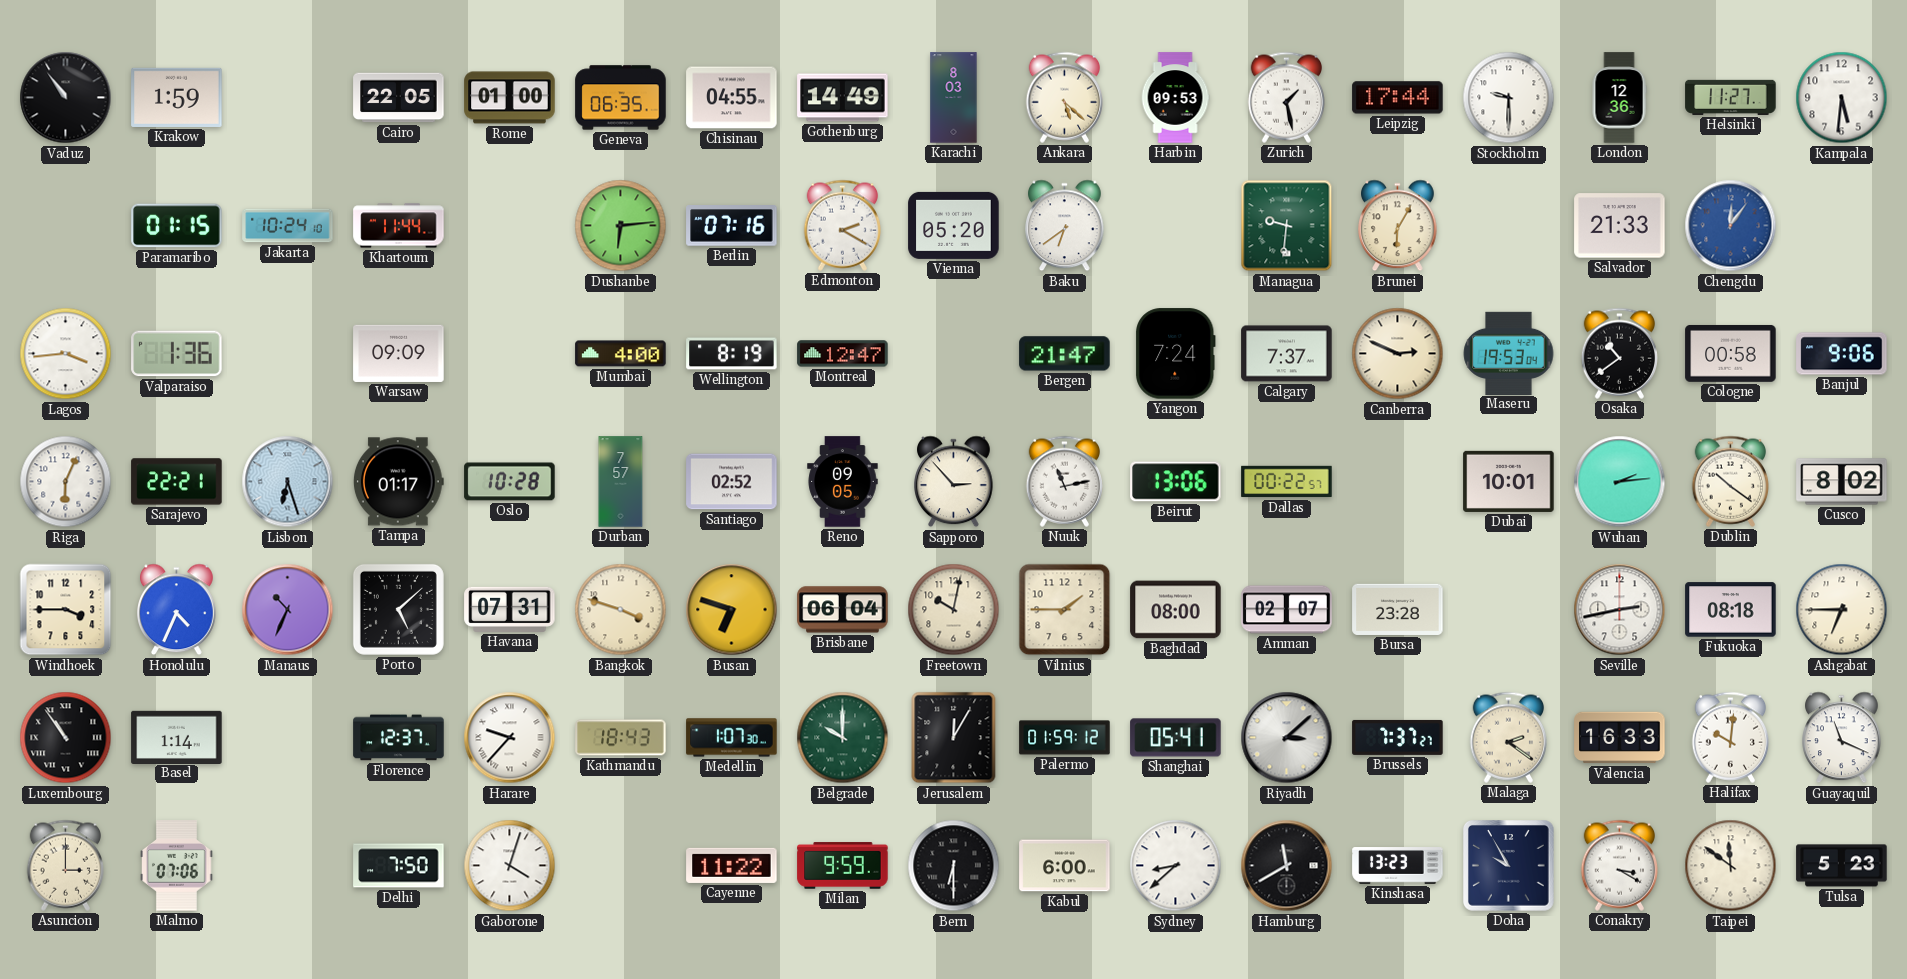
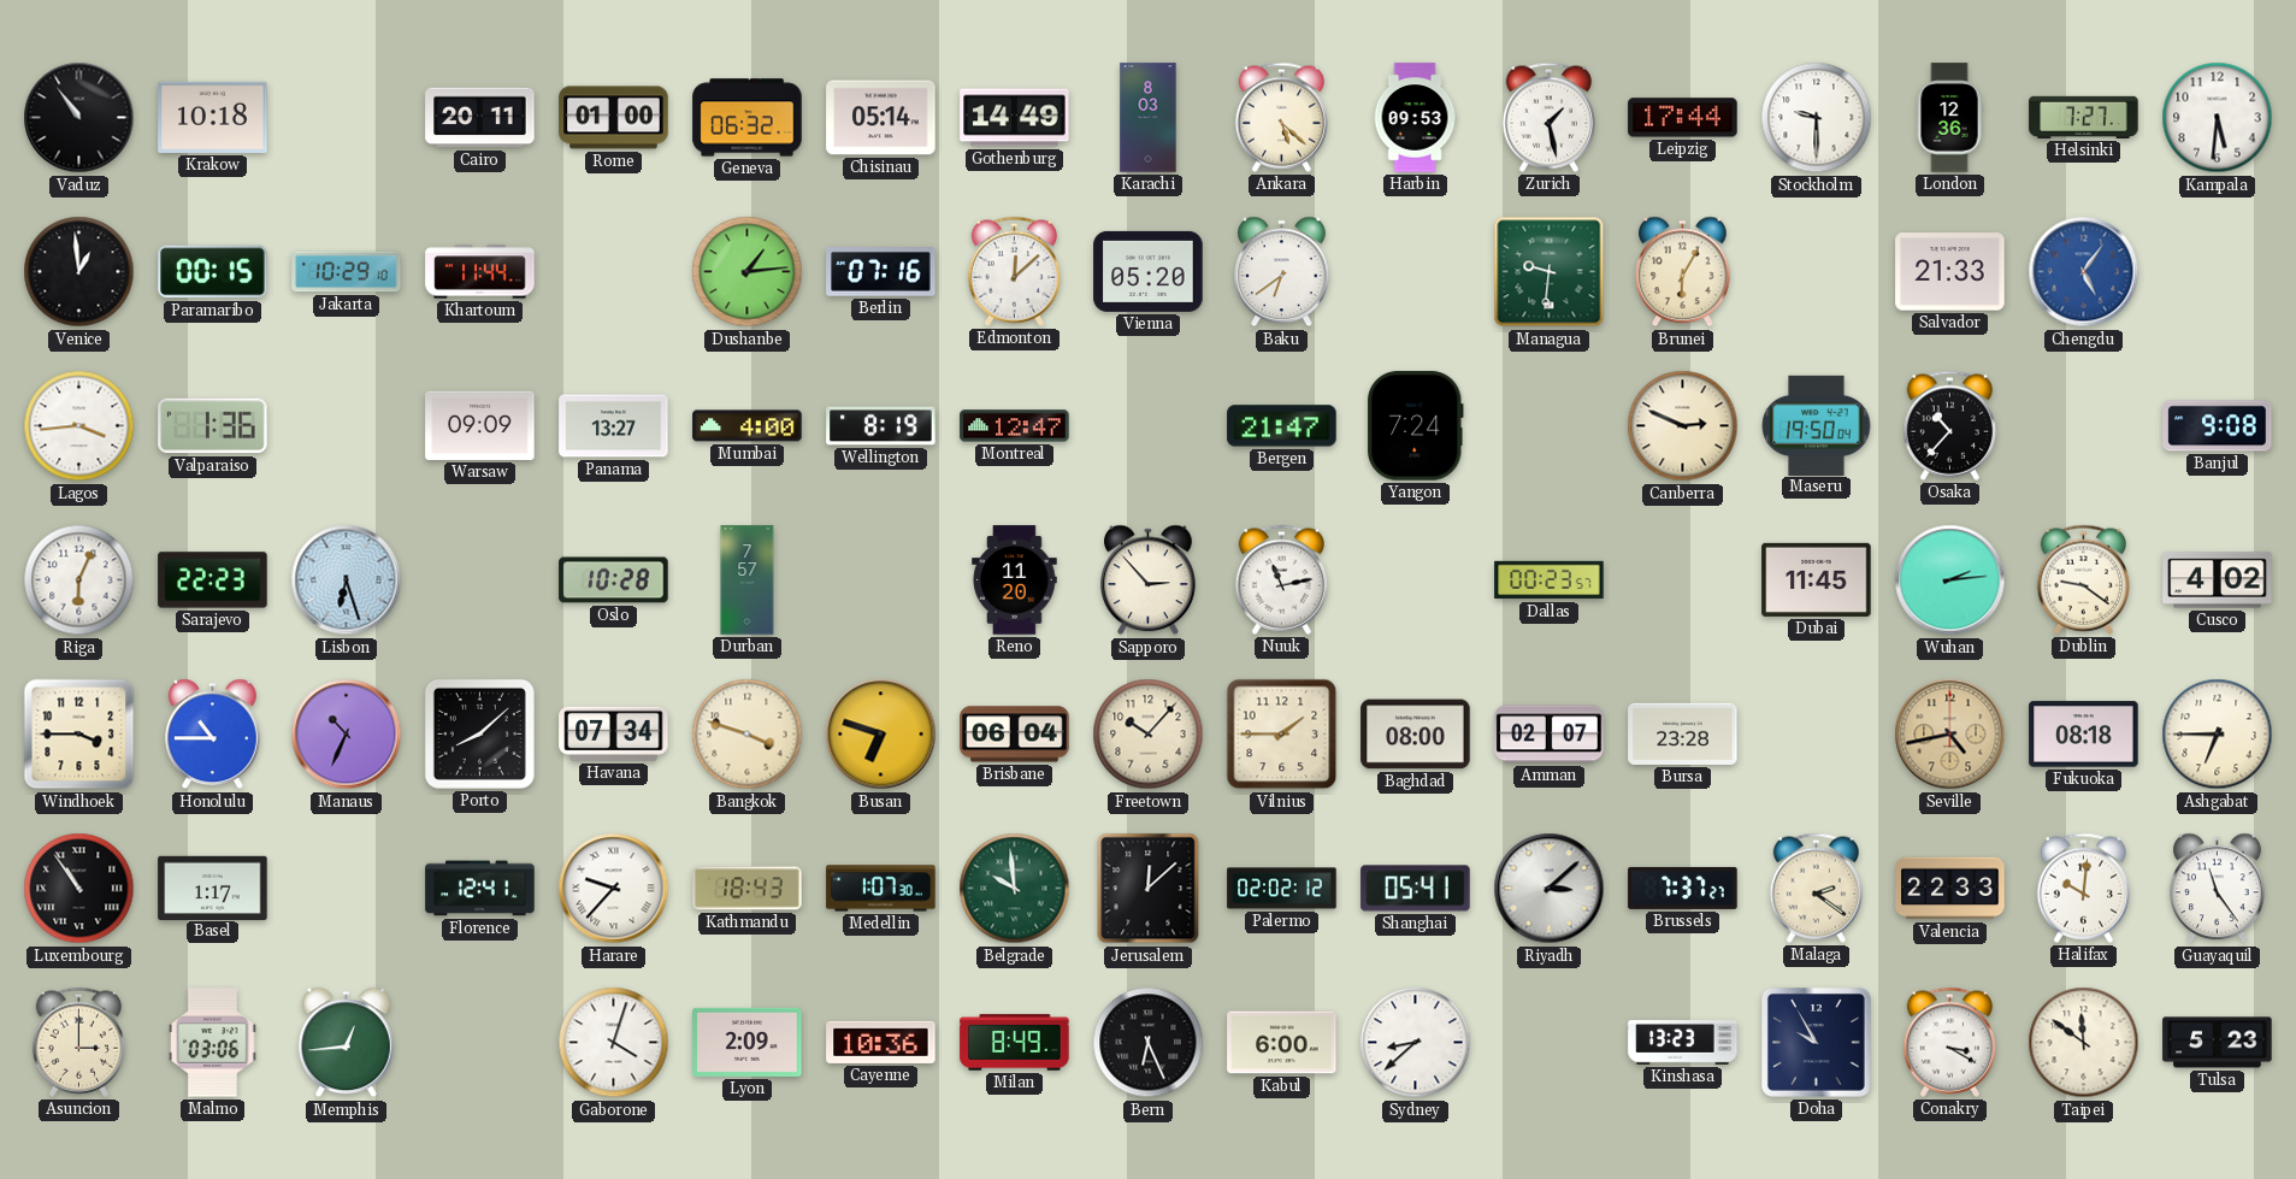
Krakow: 1:59 -> 10:18
Cairo: 22:05 -> 20:11
Geneva: 06:35 -> 06:32
Chisinau: 04:55 -> 05:14
Helsinki: 11:27 -> 7:27
Venice: none -> 12:59
Paramaribo: 01:15 -> 00:15
Jakarta: 10:24 -> 10:29
Dushanbe: 6:14 -> 1:14
Edmonton: 2:20 -> 12:08
Chengdu: 12:06 -> 5:06
Panama: none -> 13:27
Calgary: 7:37 -> none
Maseru: 19:53 -> 19:50
Osaka: 10:39 -> 10:37
Cologne: 00:58 -> none
Banjul: 9:06 -> 9:08
Sarajevo: 22:21 -> 22:23
Tampa: 01:17 -> none
Santiago: 02:52 -> none
Reno: 09:05 -> 11:20
Beirut: 13:06 -> none
Dallas: 00:22 -> 00:23
Dubai: 10:01 -> 11:45
Dublin: 10:21 -> 9:21
Cusco: 8:02 -> 4:02
Honolulu: 4:34 -> 10:45
Porto: 5:08 -> 8:08
Havana: 07:31 -> 07:34
Freetown: 10:02 -> 10:07
Seville: 2:43 -> 4:43
Seville dial: white -> champagne
Basel: 1:14 -> 1:17
Florence: 12:37 -> 12:41
Belgrade: 10:00 -> 9:59
Jerusalem: 12:05 -> 12:08
Palermo: 01:59 -> 02:02
Valencia: 16:33 -> 22:33
Guayaquil: 11:19 -> 11:24
Malmo: 07:06 -> 03:06
Memphis: none -> 12:44
Delhi: 7:50 -> none
Lyon: none -> 2:09
Cayenne: 11:22 -> 10:36
Milan: 9:59 -> 8:49
Bern: 6:30 -> 6:26
Hamburg: 11:40 -> none
